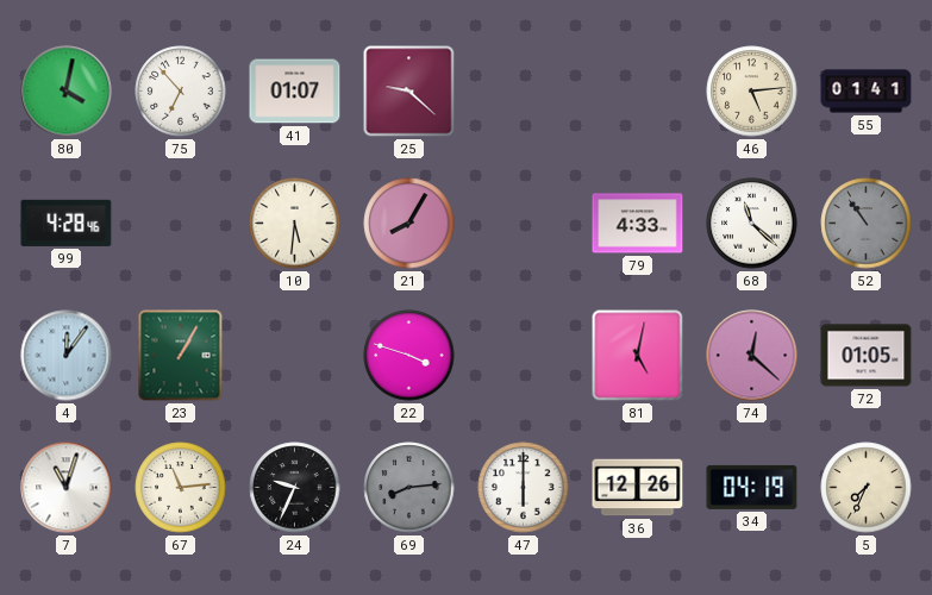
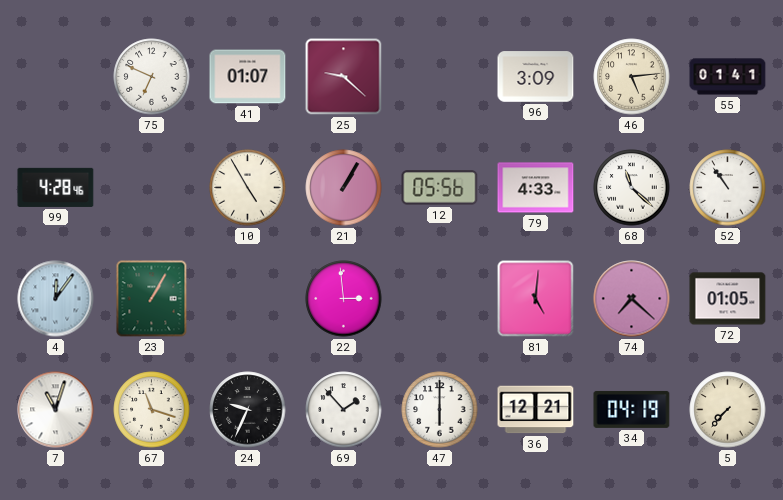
80: 4:02 -> none
75: 6:53 -> 6:49
96: none -> 3:09
10: 5:31 -> 4:55
21: 8:05 -> 1:05
12: none -> 05:56
52 dial: grey -> white
22: 3:48 -> 2:59
81: 5:02 -> 5:01
74: 12:22 -> 7:22
67: 11:14 -> 11:18
69: 8:14 -> 1:53
69 dial: grey -> white
36: 12:26 -> 12:21
5: 7:34 -> 7:37
